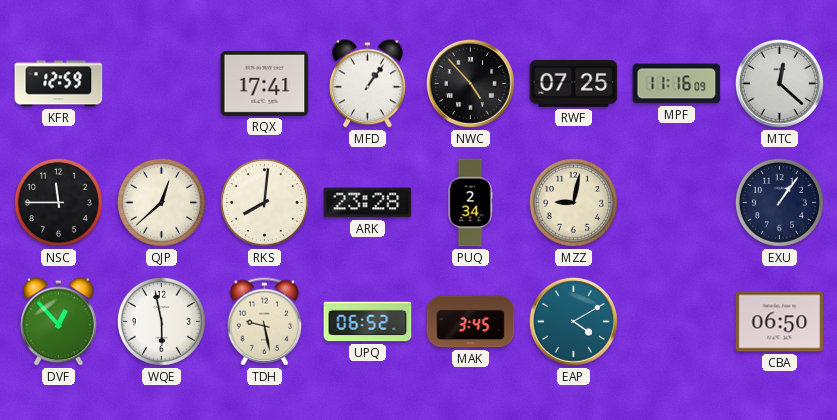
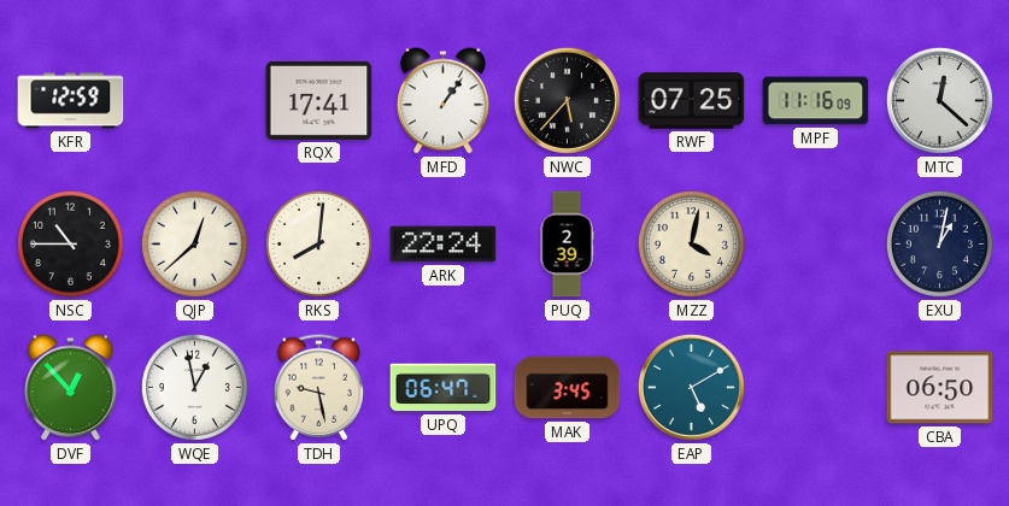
NWC: 4:53 -> 5:37
NSC: 11:45 -> 10:45
ARK: 23:28 -> 22:24
PUQ: 2:34 -> 2:39
MZZ: 9:02 -> 4:02
EXU: 1:06 -> 1:02
WQE: 5:58 -> 12:58
UPQ: 06:52 -> 06:47
EAP: 4:10 -> 5:10
